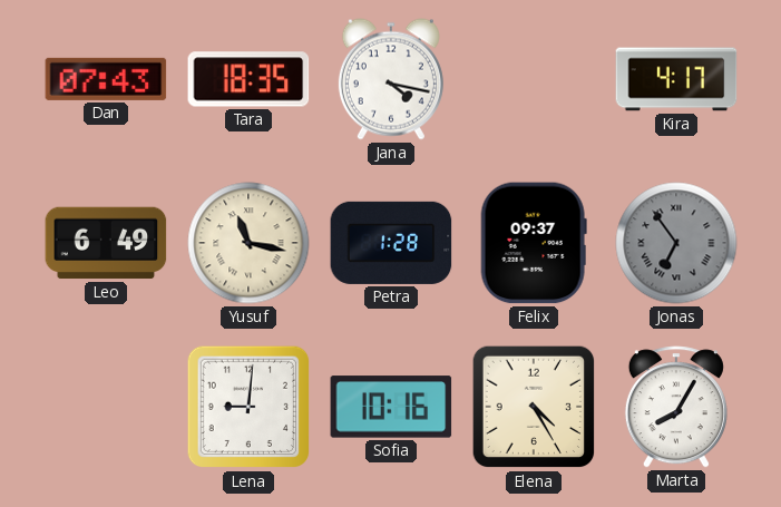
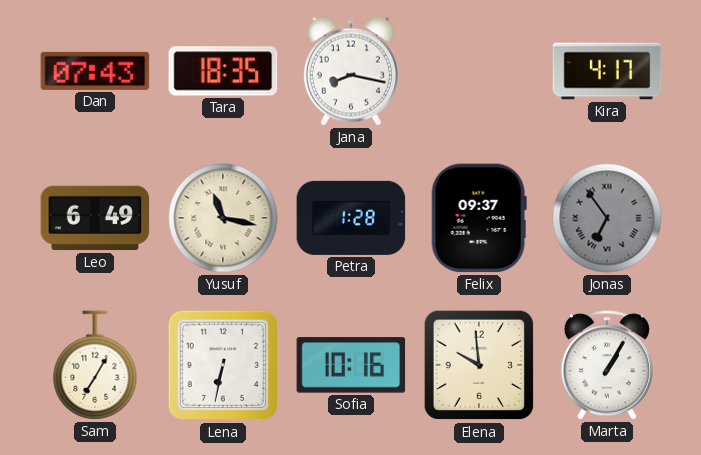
Jana: 4:17 -> 8:17
Sam: none -> 7:05
Lena: 9:01 -> 6:32
Elena: 4:25 -> 9:59
Marta: 8:05 -> 1:05
